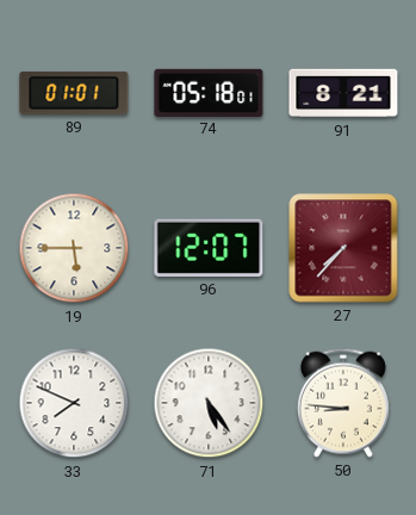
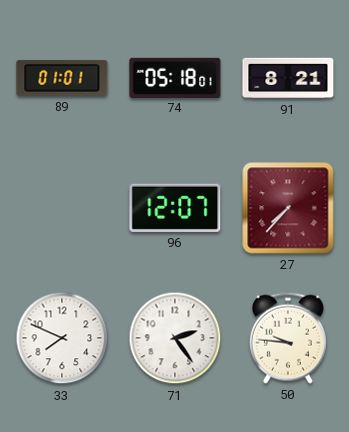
19: 5:45 -> none
71: 5:24 -> 2:24
50: 8:46 -> 9:46
